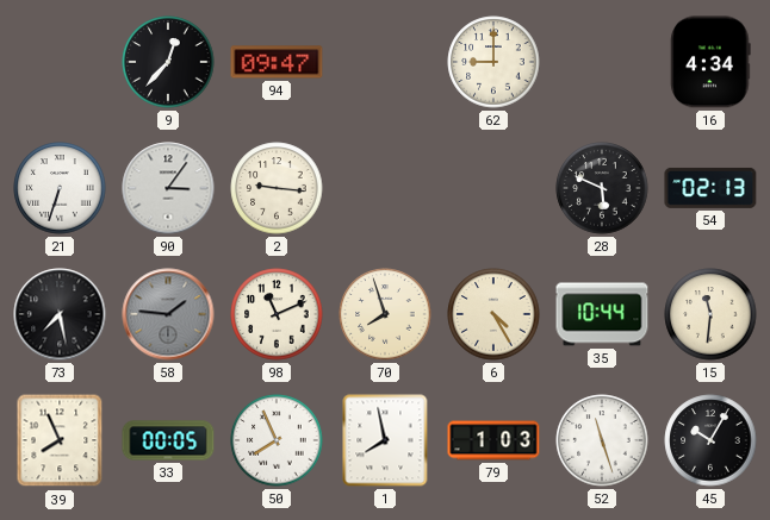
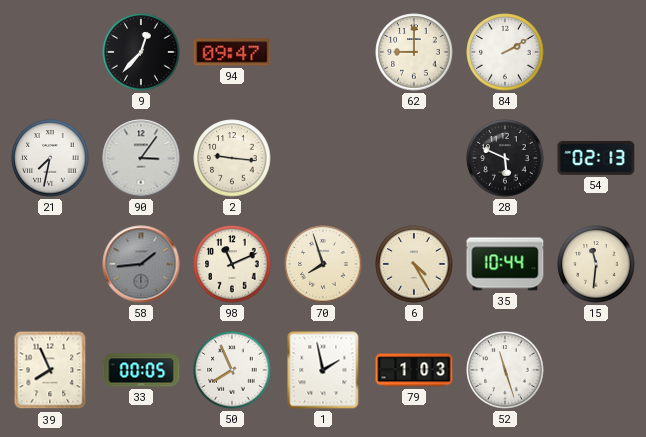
84: none -> 2:10
16: 4:34 -> none
21: 6:33 -> 7:32
73: 7:28 -> none
58: 1:46 -> 1:44
1: 7:58 -> 1:58
45: 10:05 -> none
